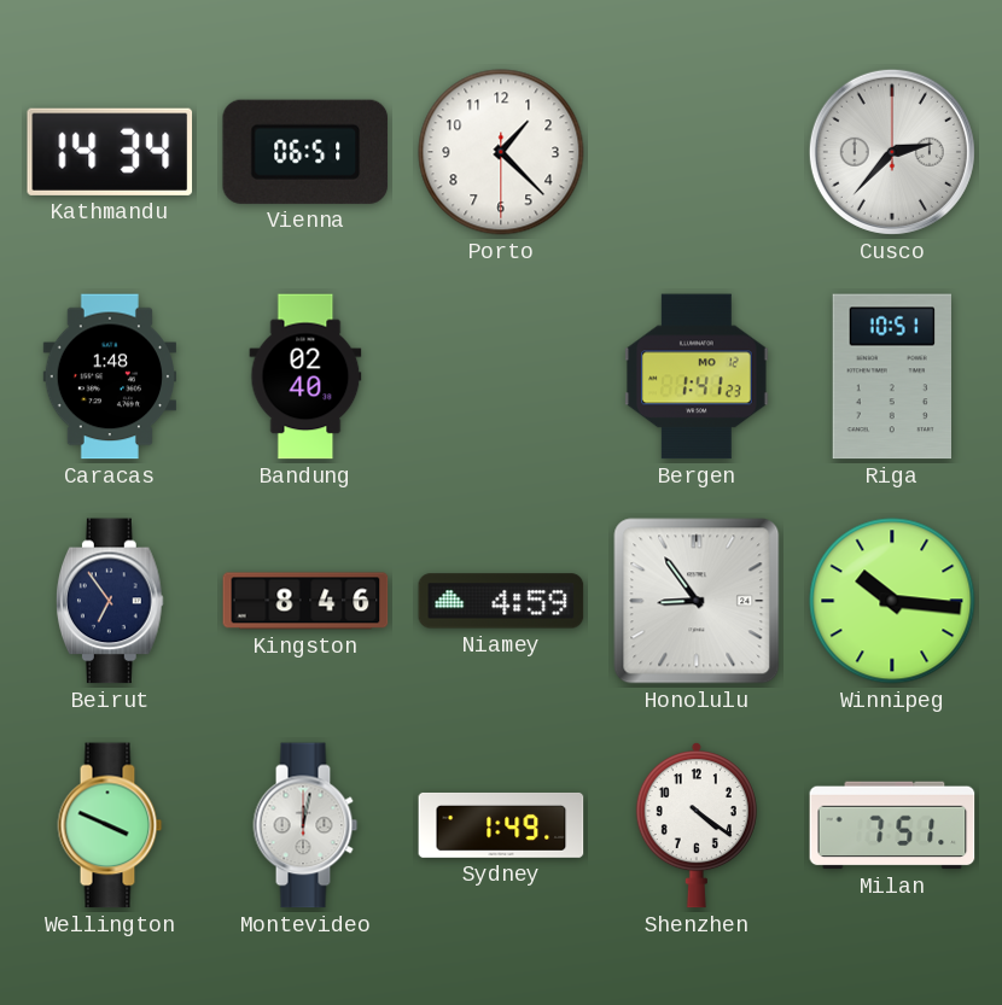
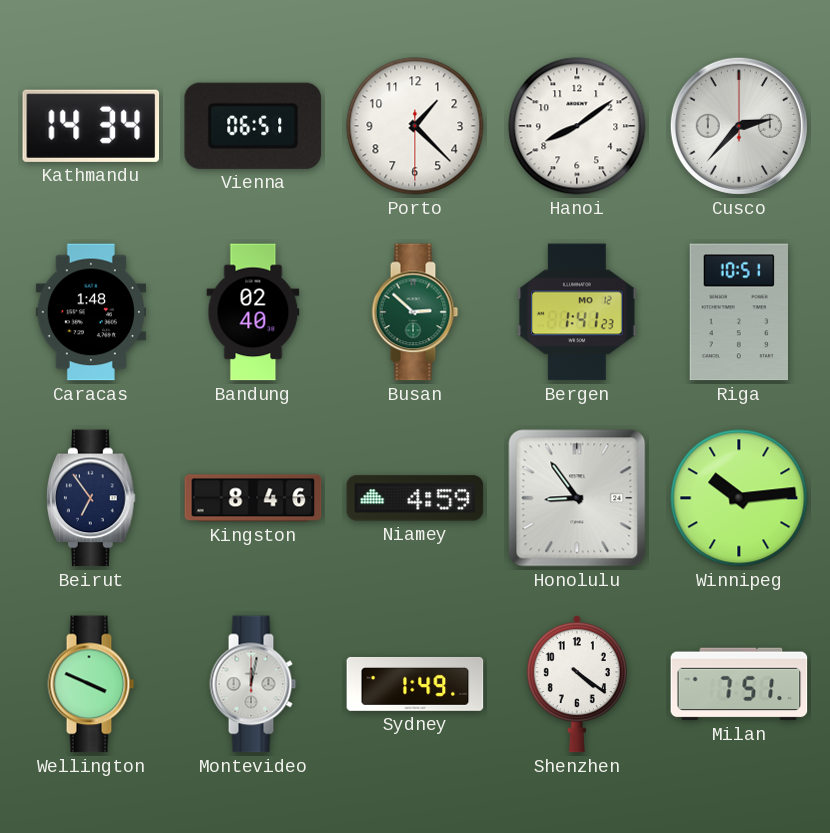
Hanoi: none -> 8:09
Busan: none -> 2:52
Winnipeg: 10:16 -> 10:14
